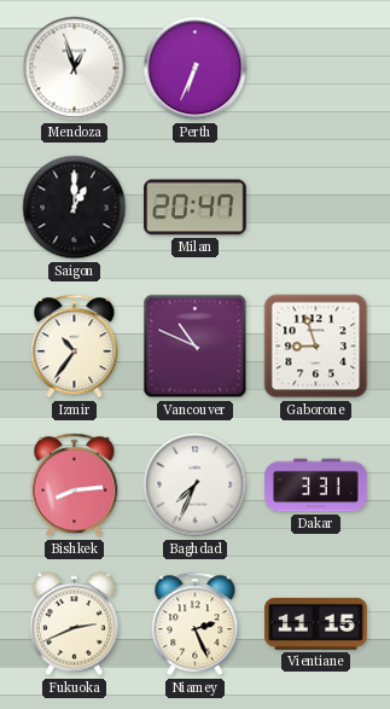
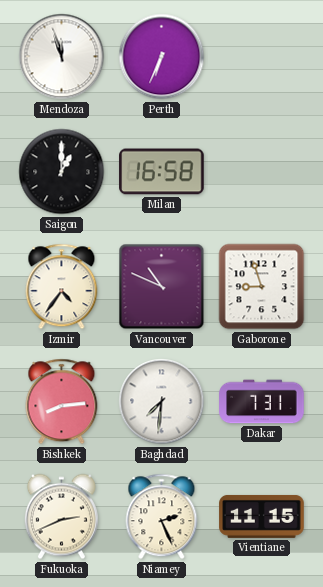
Mendoza: 12:57 -> 11:57
Milan: 20:47 -> 16:58
Izmir: 10:36 -> 4:36
Baghdad: 7:34 -> 7:31
Dakar: 3:31 -> 7:31
